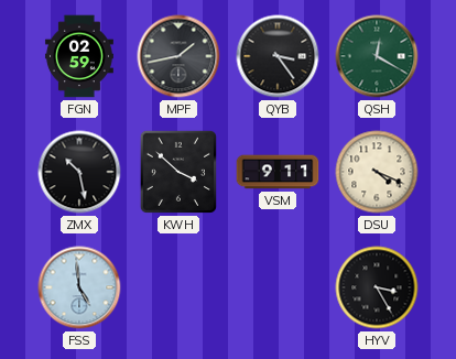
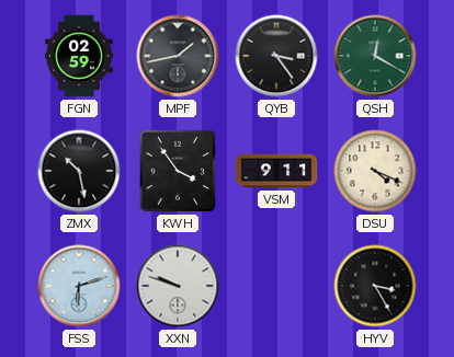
KWH: 3:52 -> 3:54
FSS: 4:59 -> 6:12
XXN: none -> 9:48
